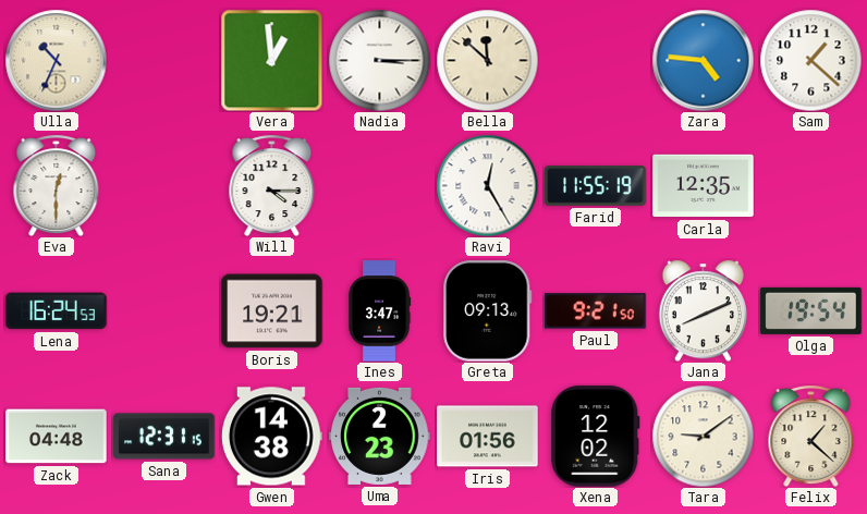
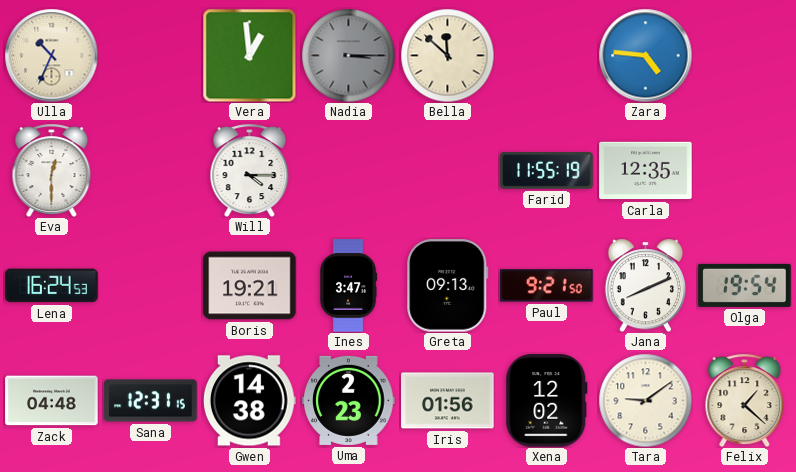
Nadia dial: white -> grey
Sam: 1:22 -> none
Ravi: 12:25 -> none
